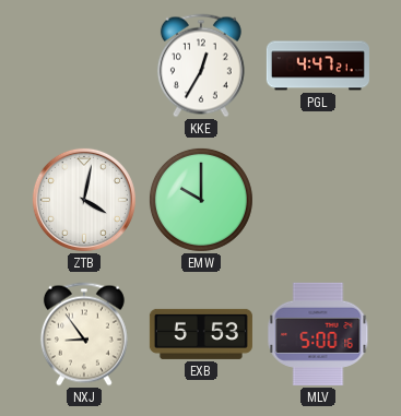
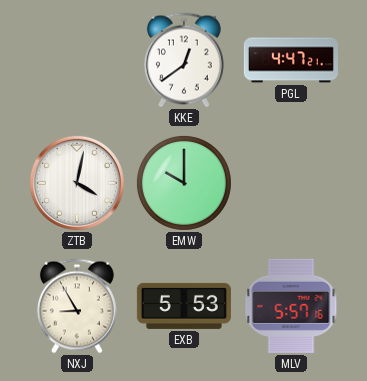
KKE: 12:35 -> 12:39
NXJ: 8:54 -> 8:55
MLV: 5:00 -> 5:57
